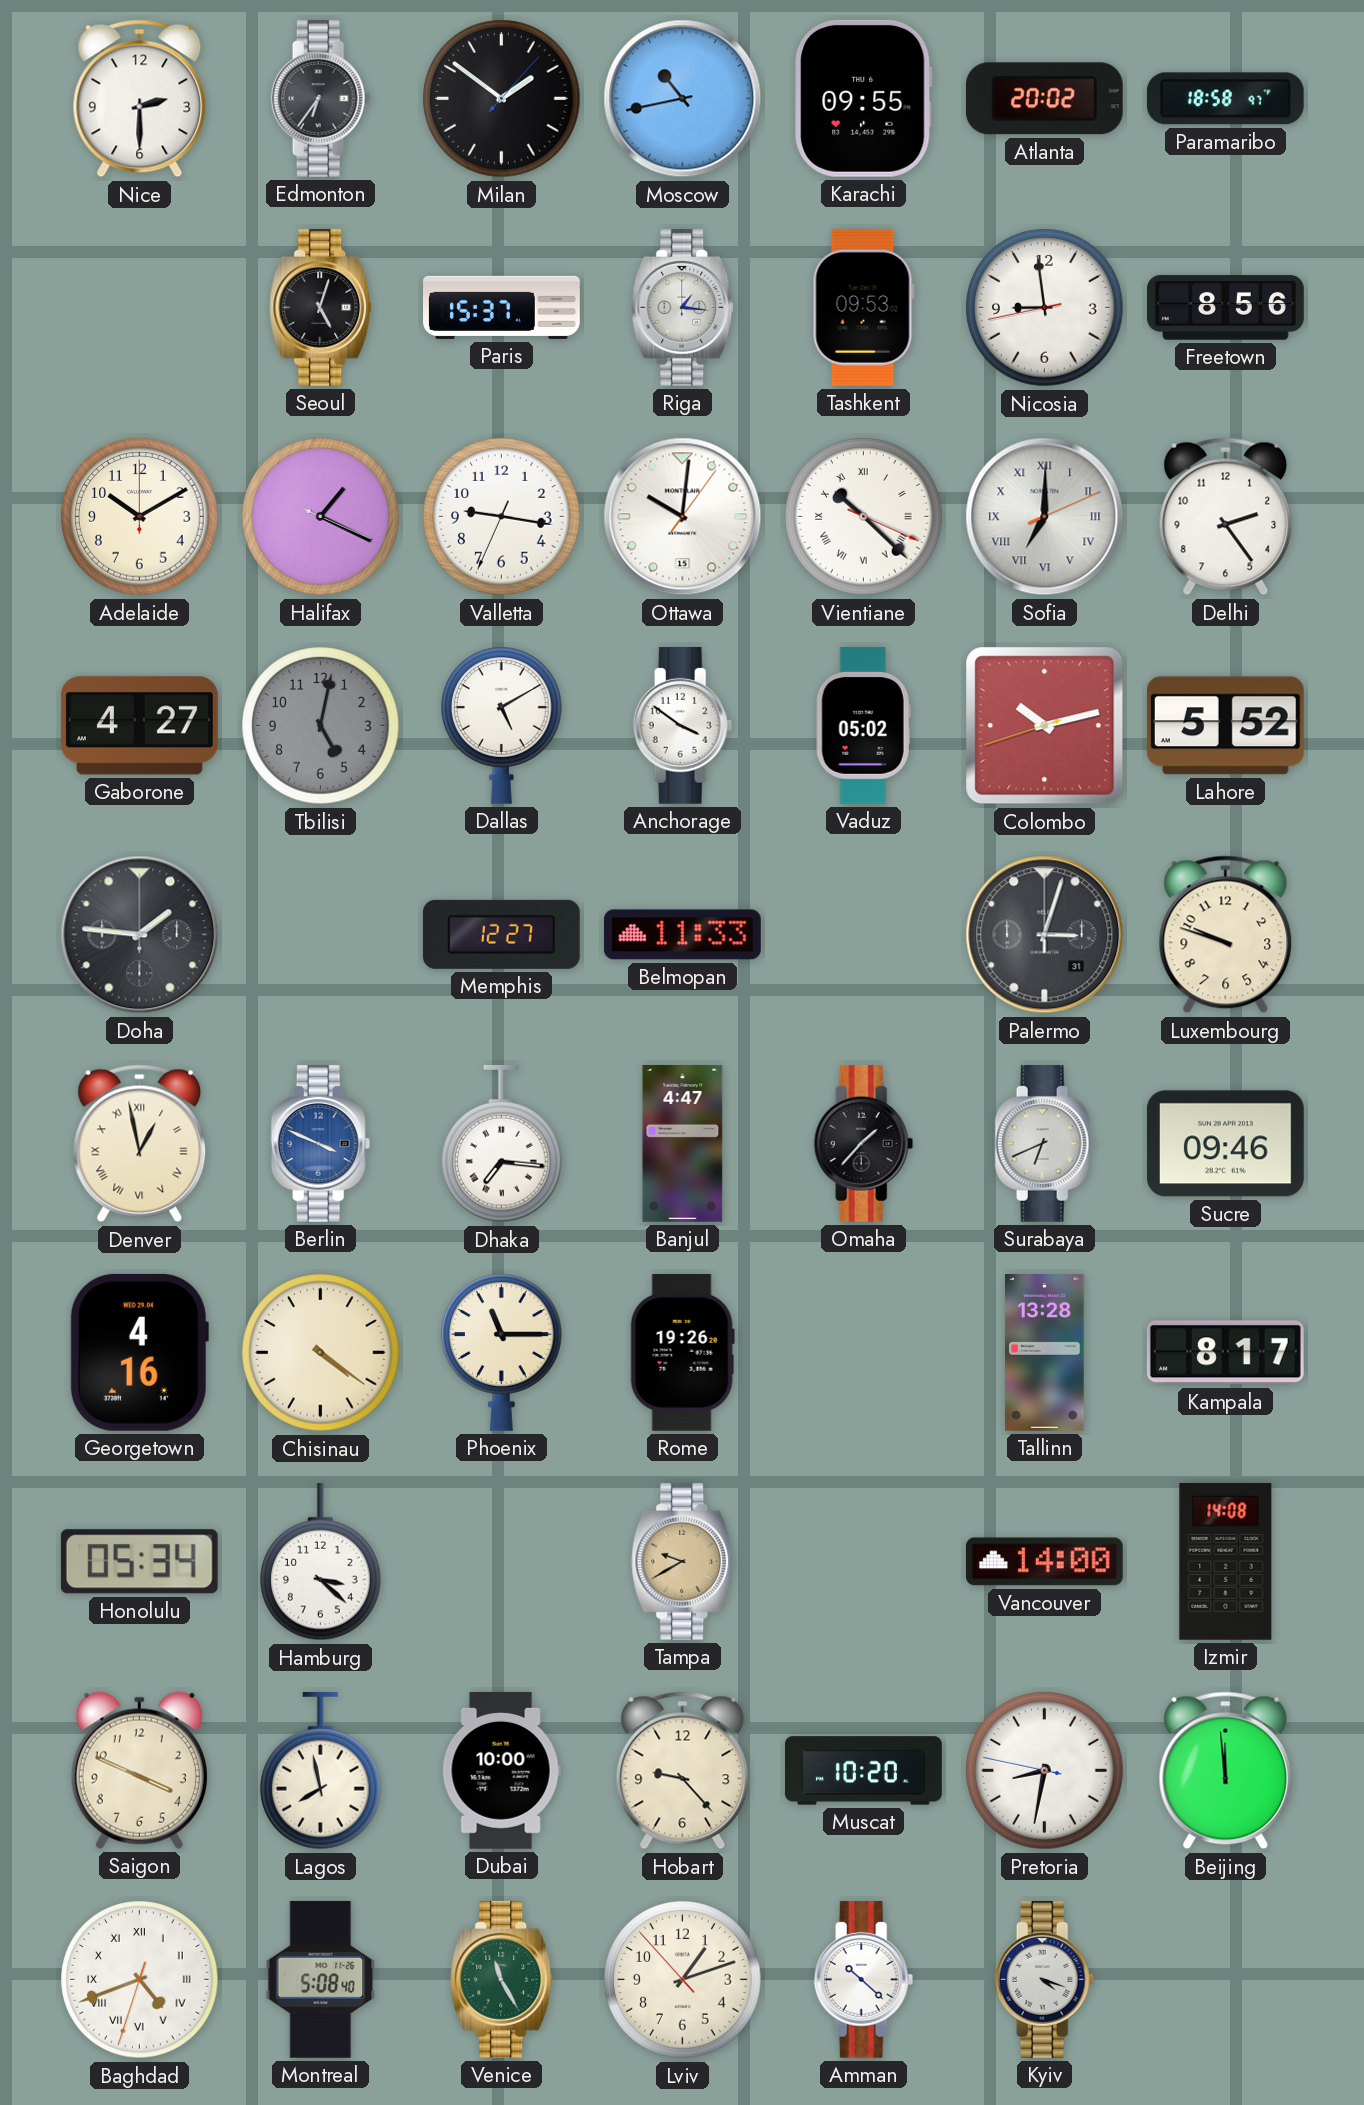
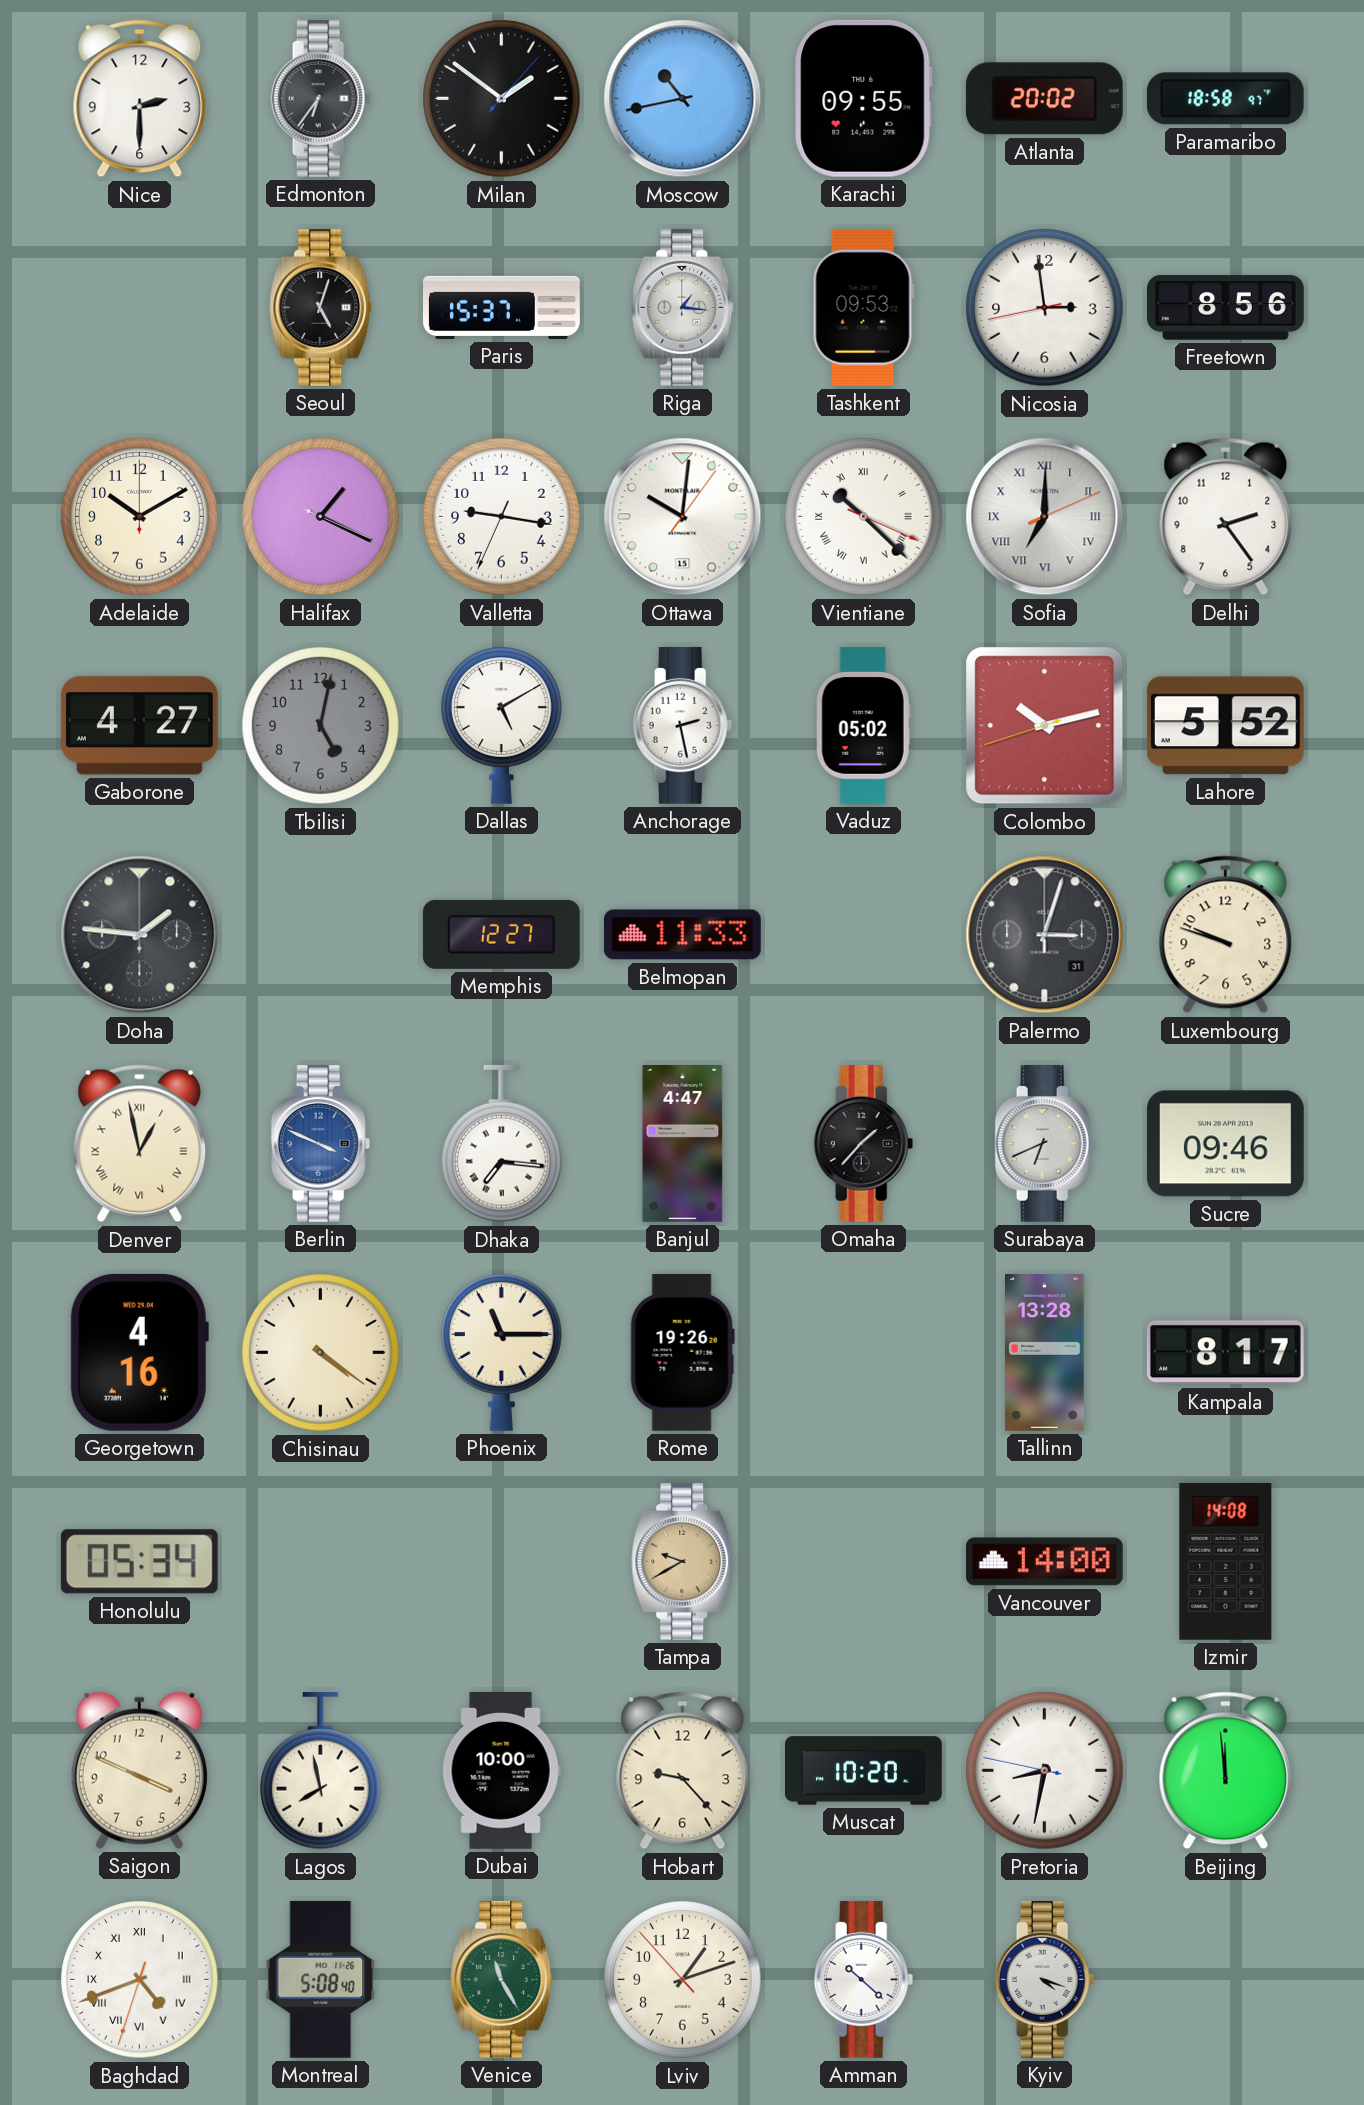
Nicosia: 8:58 -> 2:58
Anchorage: 3:51 -> 2:28
Hamburg: 3:22 -> none
